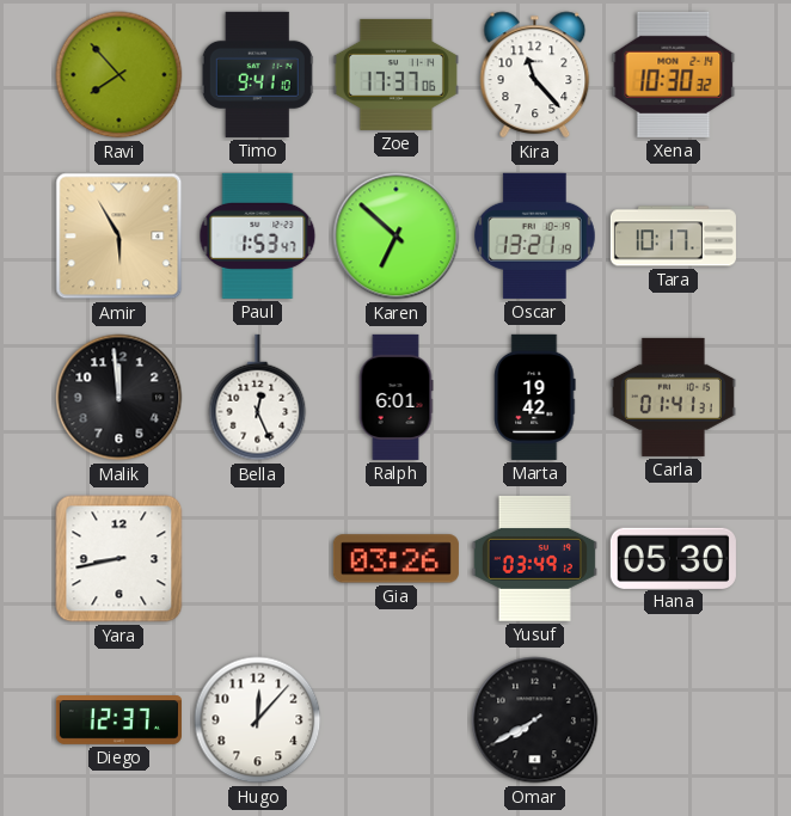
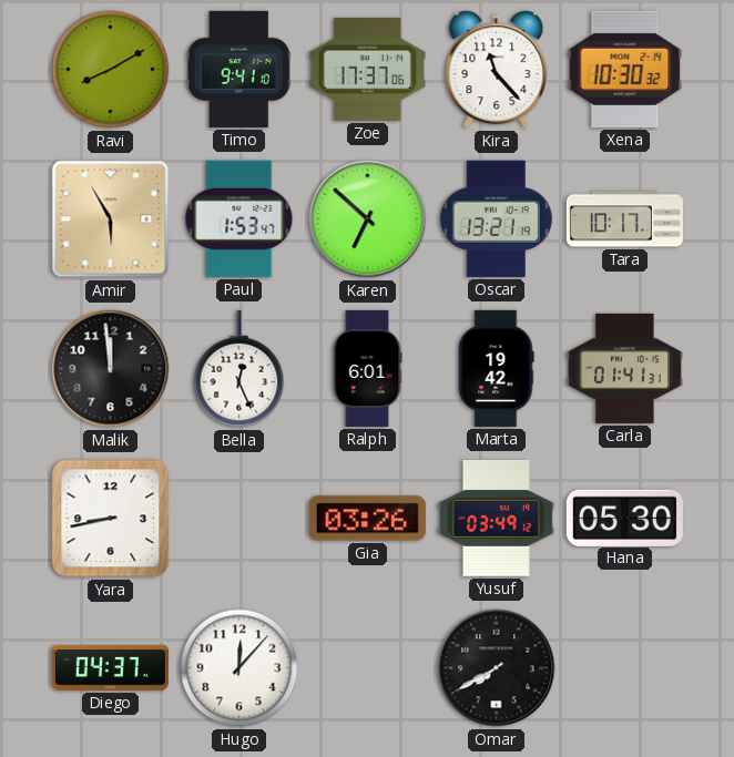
Ravi: 7:53 -> 8:10
Diego: 12:37 -> 04:37
